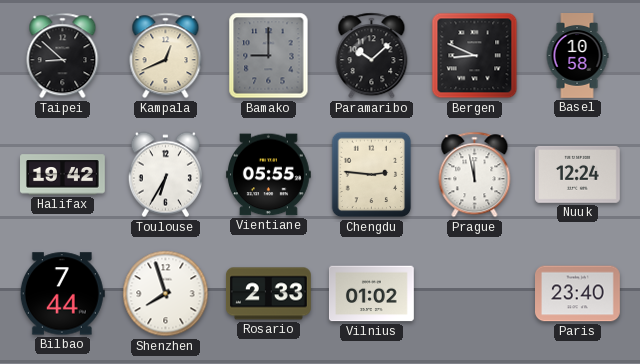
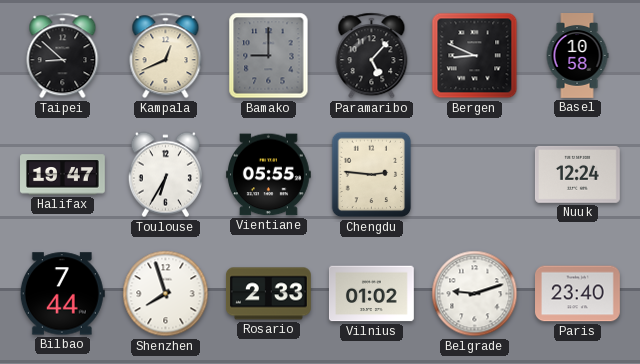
Paramaribo: 10:08 -> 5:07
Halifax: 19:42 -> 19:47
Prague: 11:58 -> none
Belgrade: none -> 9:12
